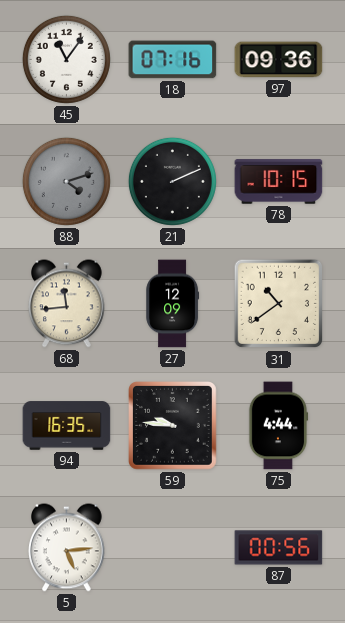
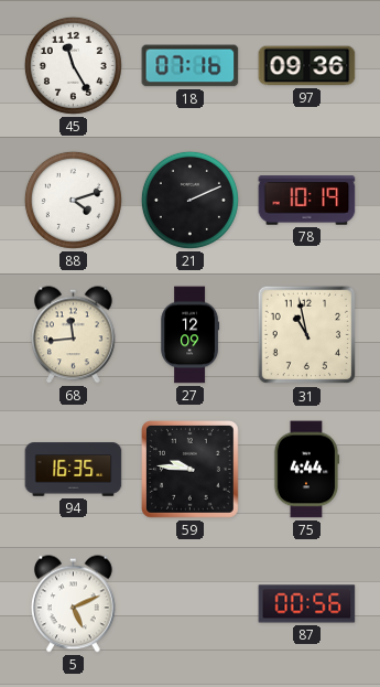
45: 11:06 -> 11:25
88 dial: grey -> white
78: 10:15 -> 10:19
31: 10:39 -> 10:58
5: 5:14 -> 5:11
